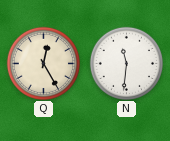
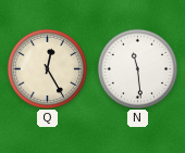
N: 11:31 -> 11:29
